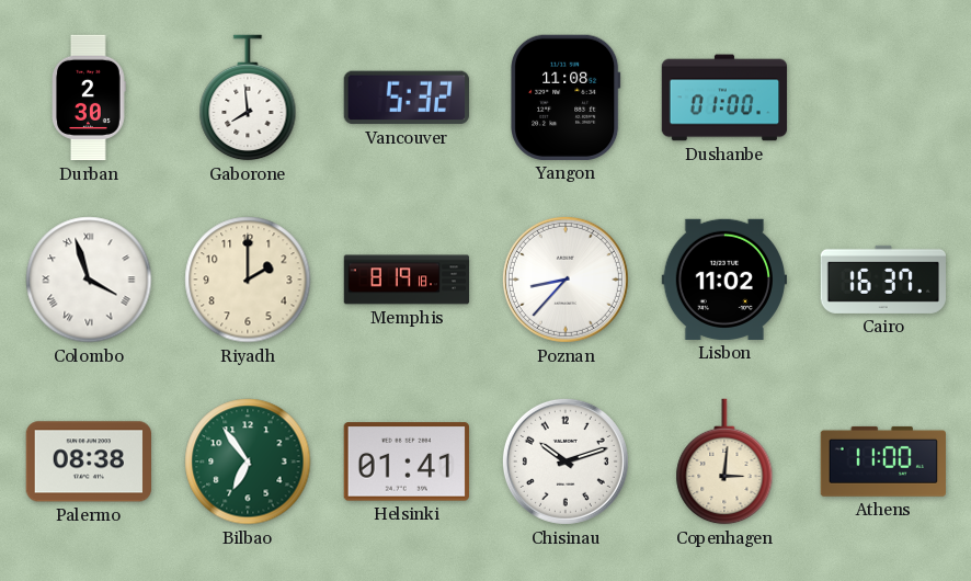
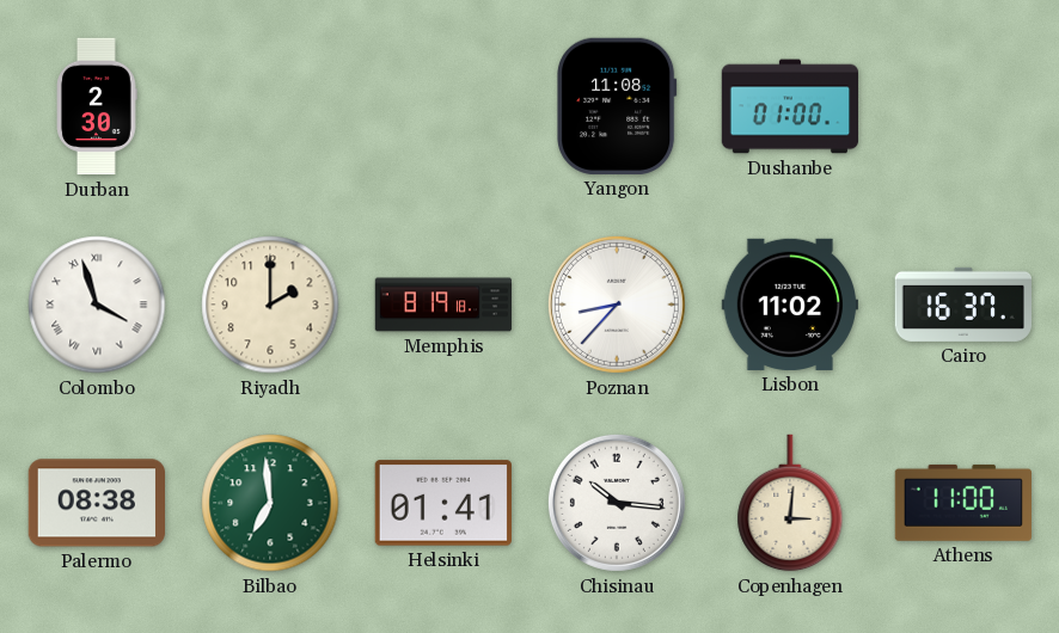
Gaborone: 7:59 -> none
Vancouver: 5:32 -> none
Bilbao: 6:54 -> 6:59
Chisinau: 10:12 -> 10:16
